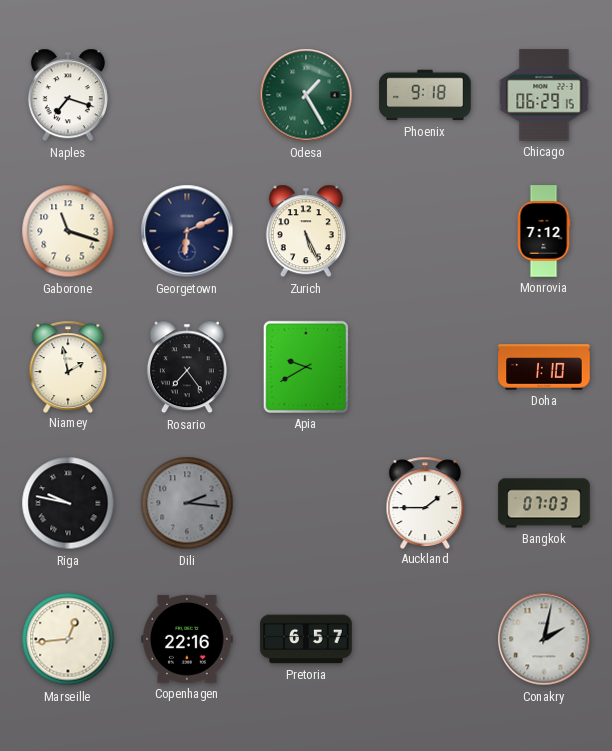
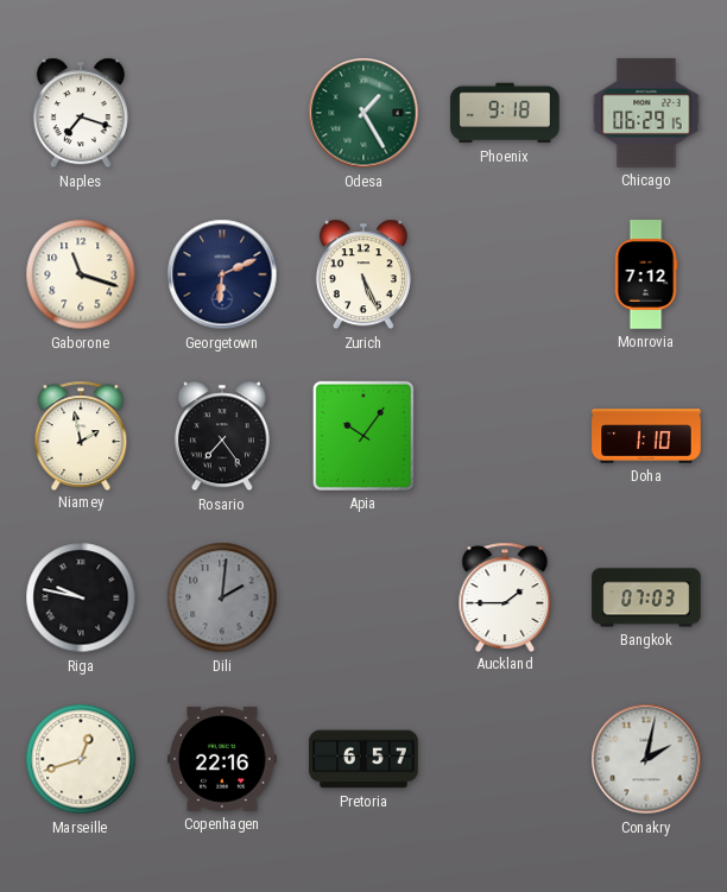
Apia: 9:40 -> 10:06
Dili: 2:16 -> 2:01
Marseille: 12:44 -> 12:42
